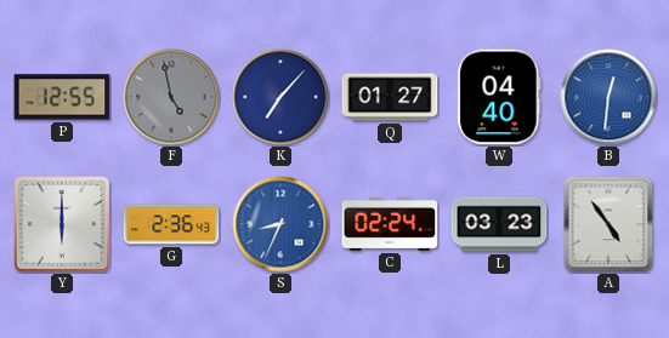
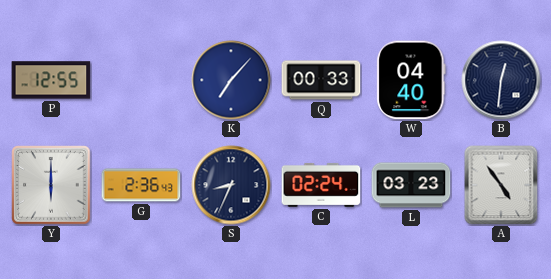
F: 4:58 -> none
Q: 01:27 -> 00:33
B dial: blue -> navy
S dial: blue -> navy
